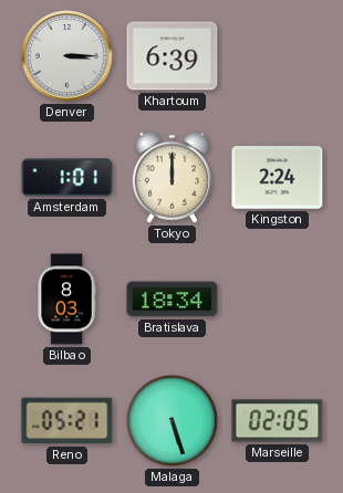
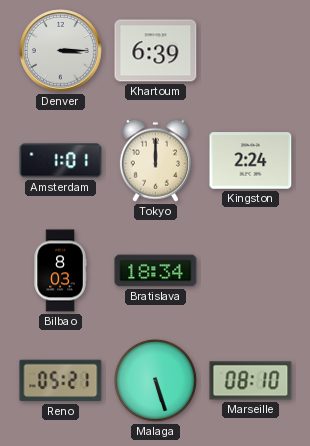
Marseille: 02:05 -> 08:10
